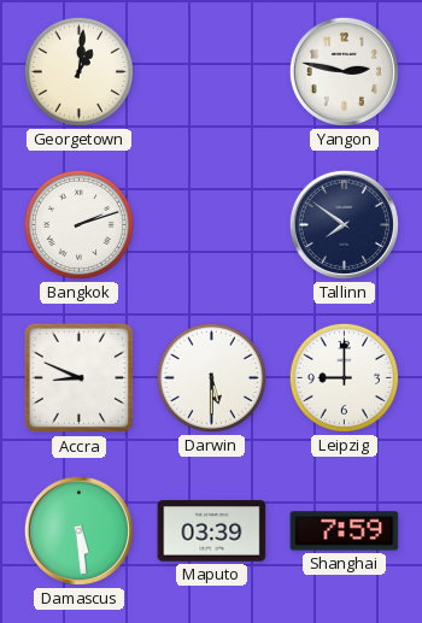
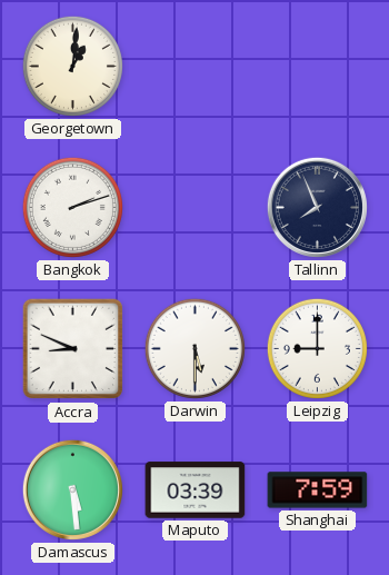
Yangon: 2:47 -> none
Tallinn: 7:51 -> 7:56
